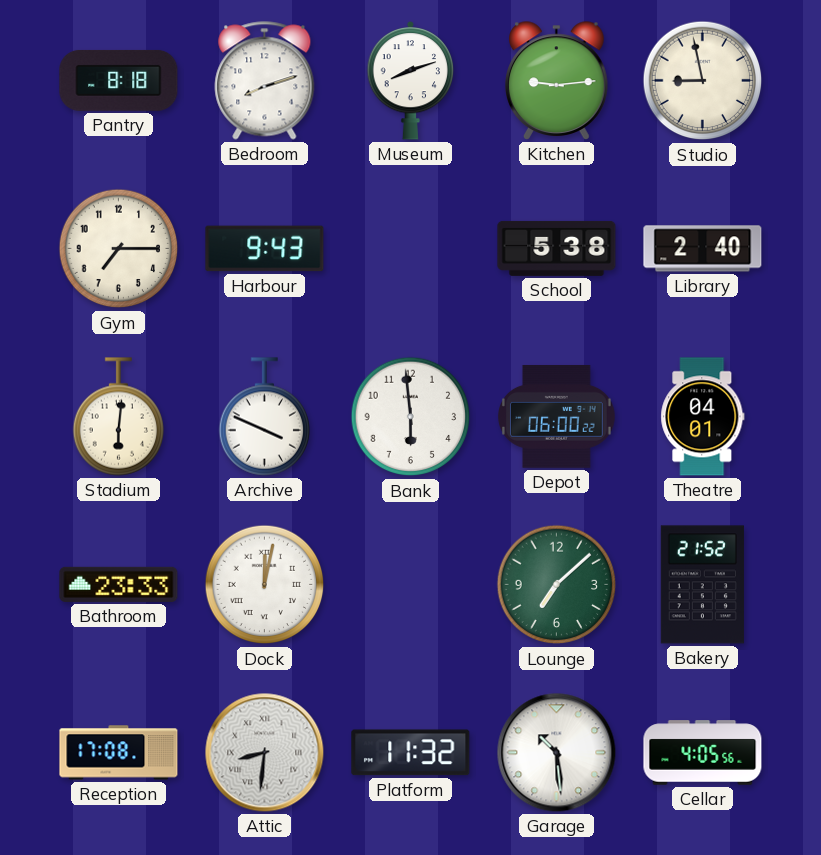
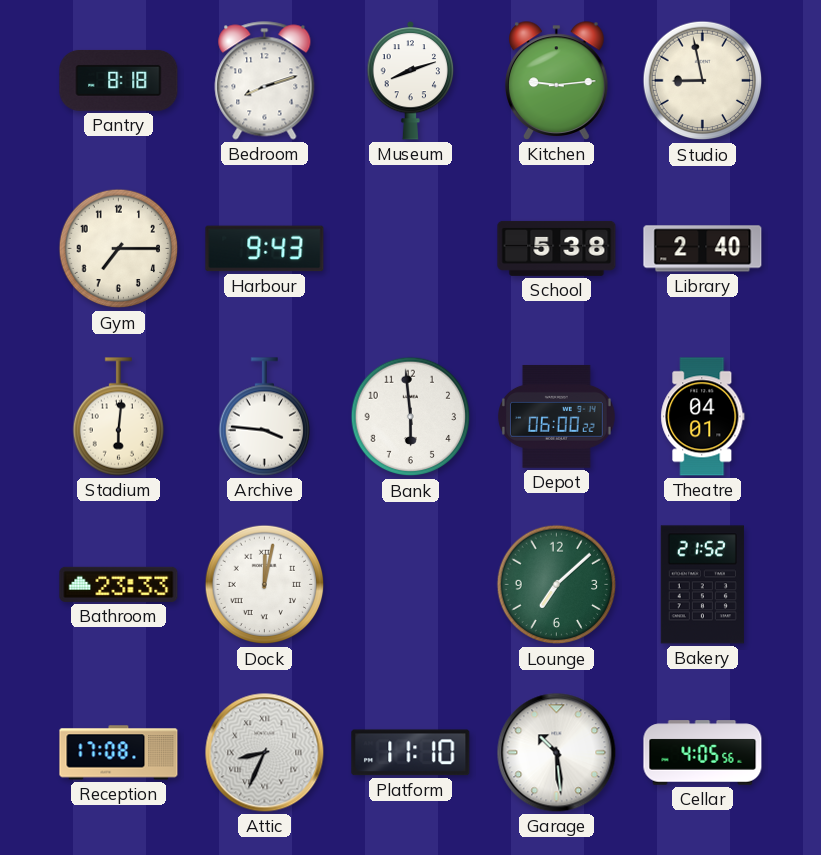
Archive: 3:49 -> 3:46
Attic: 8:31 -> 8:34
Platform: 11:32 -> 11:10
